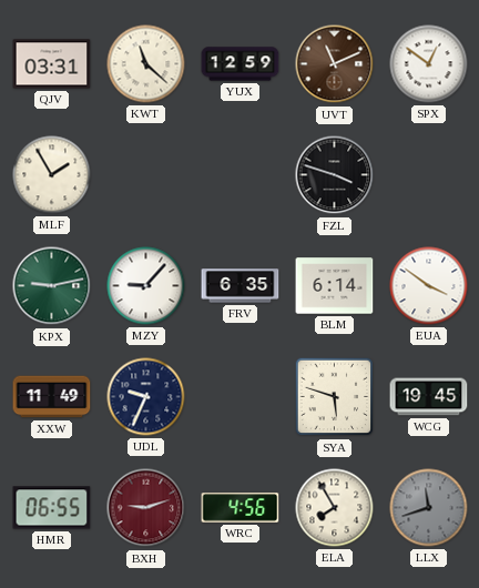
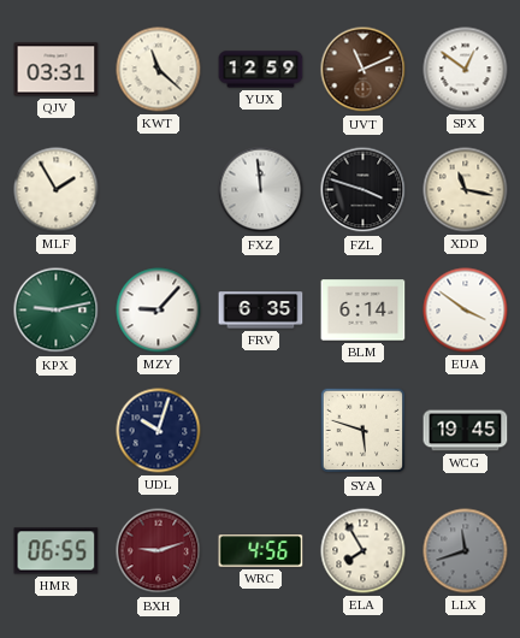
FXZ: none -> 11:59
XDD: none -> 11:17
XXW: 11:49 -> none
UDL: 9:34 -> 10:03
